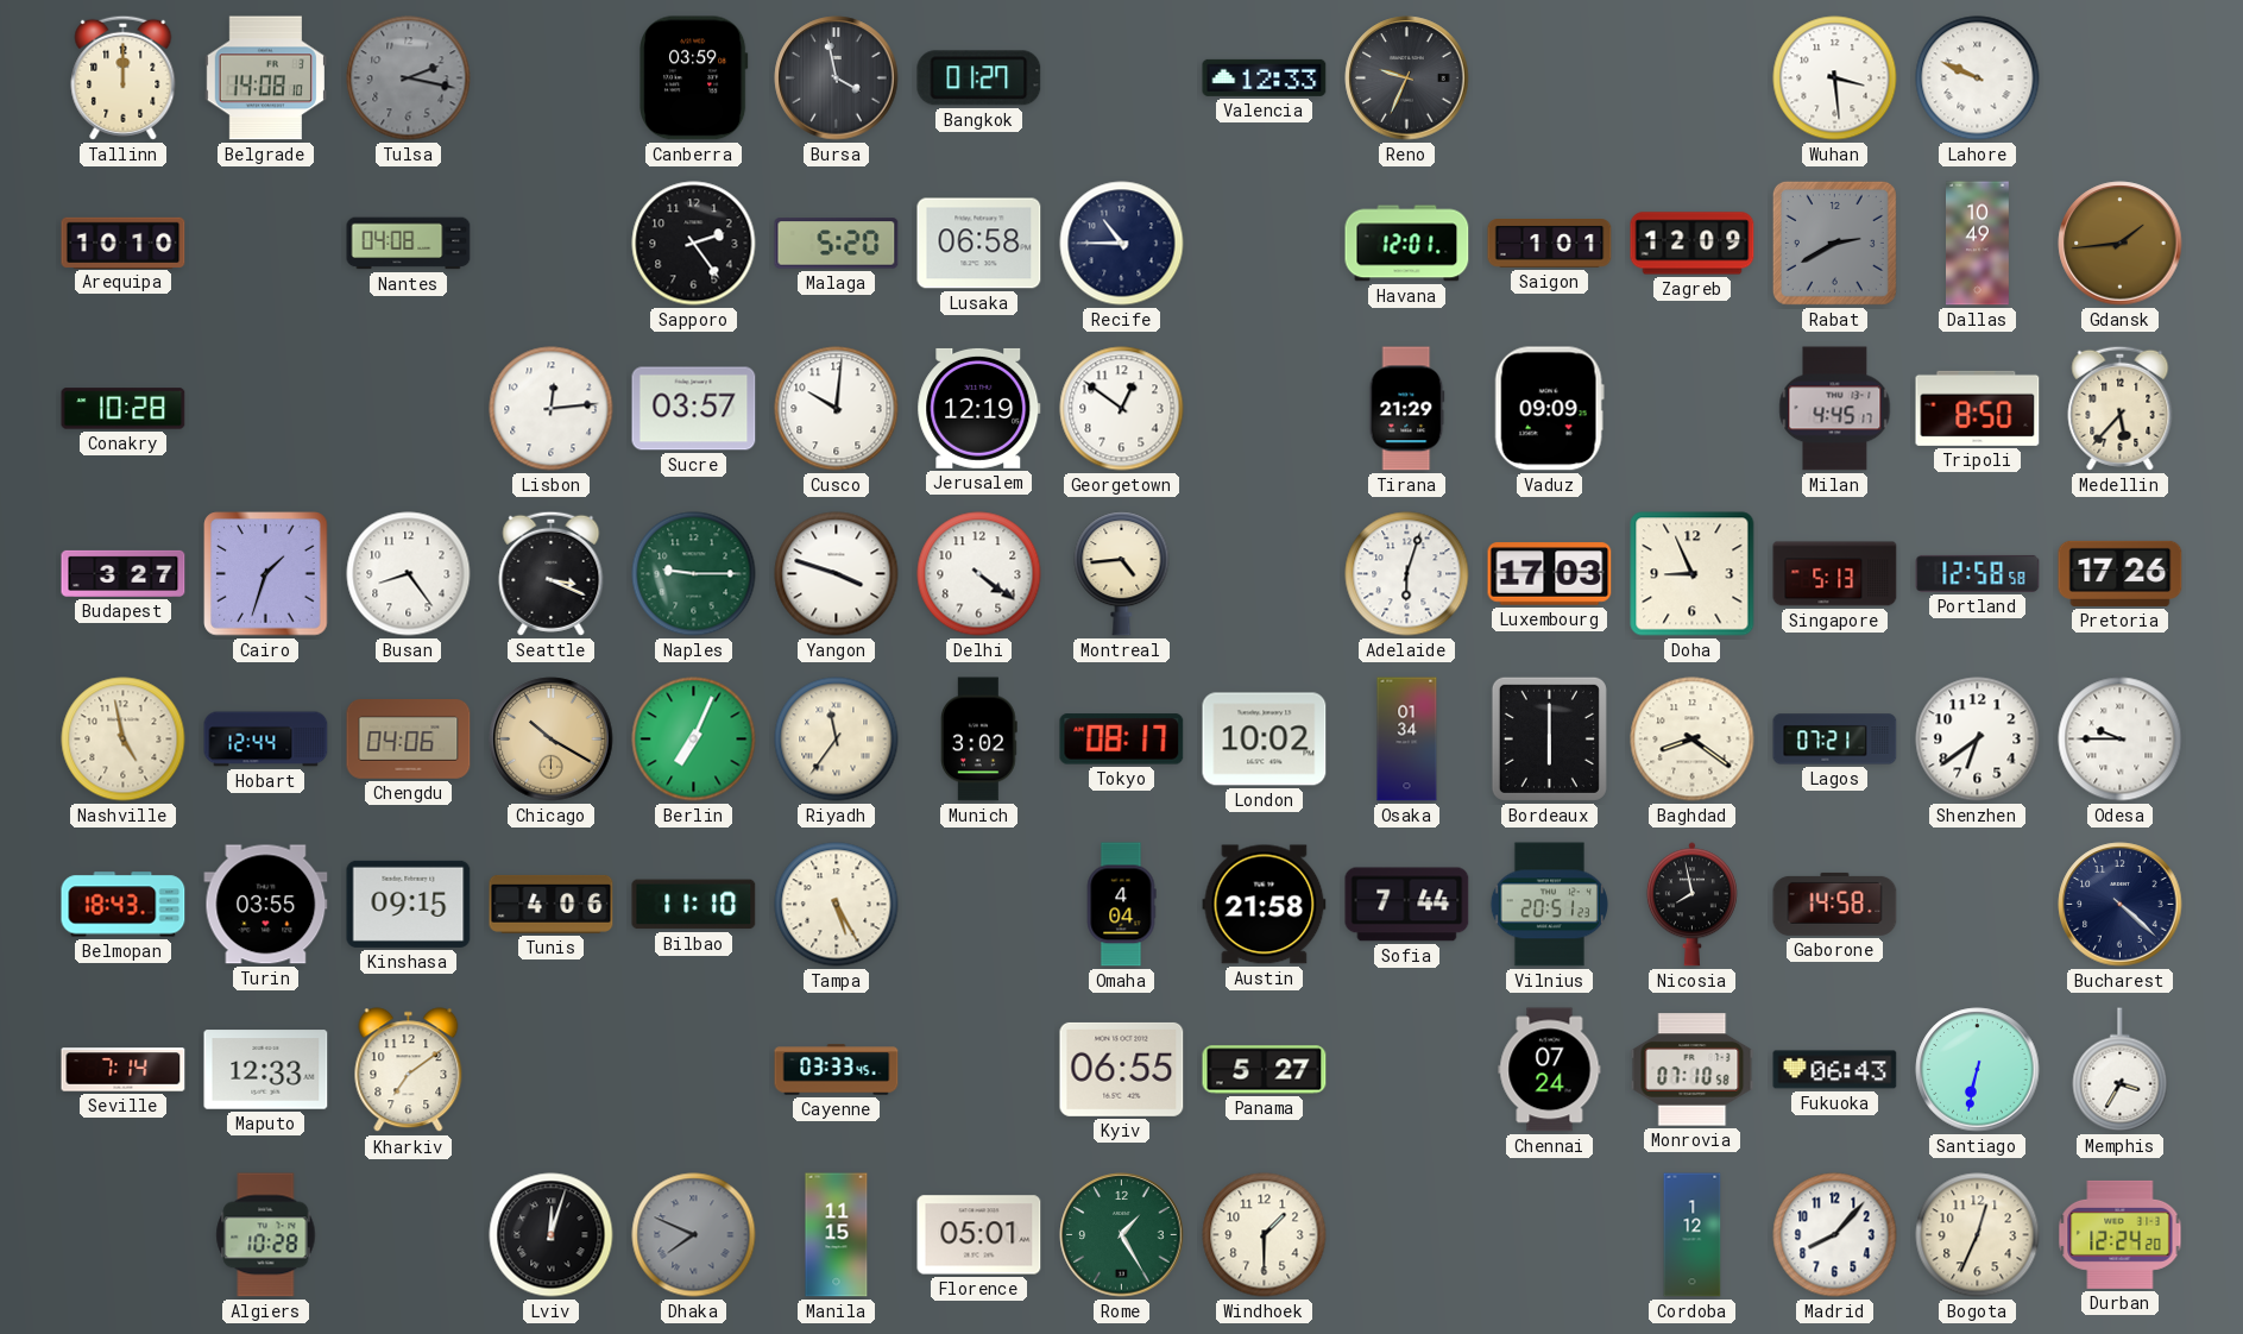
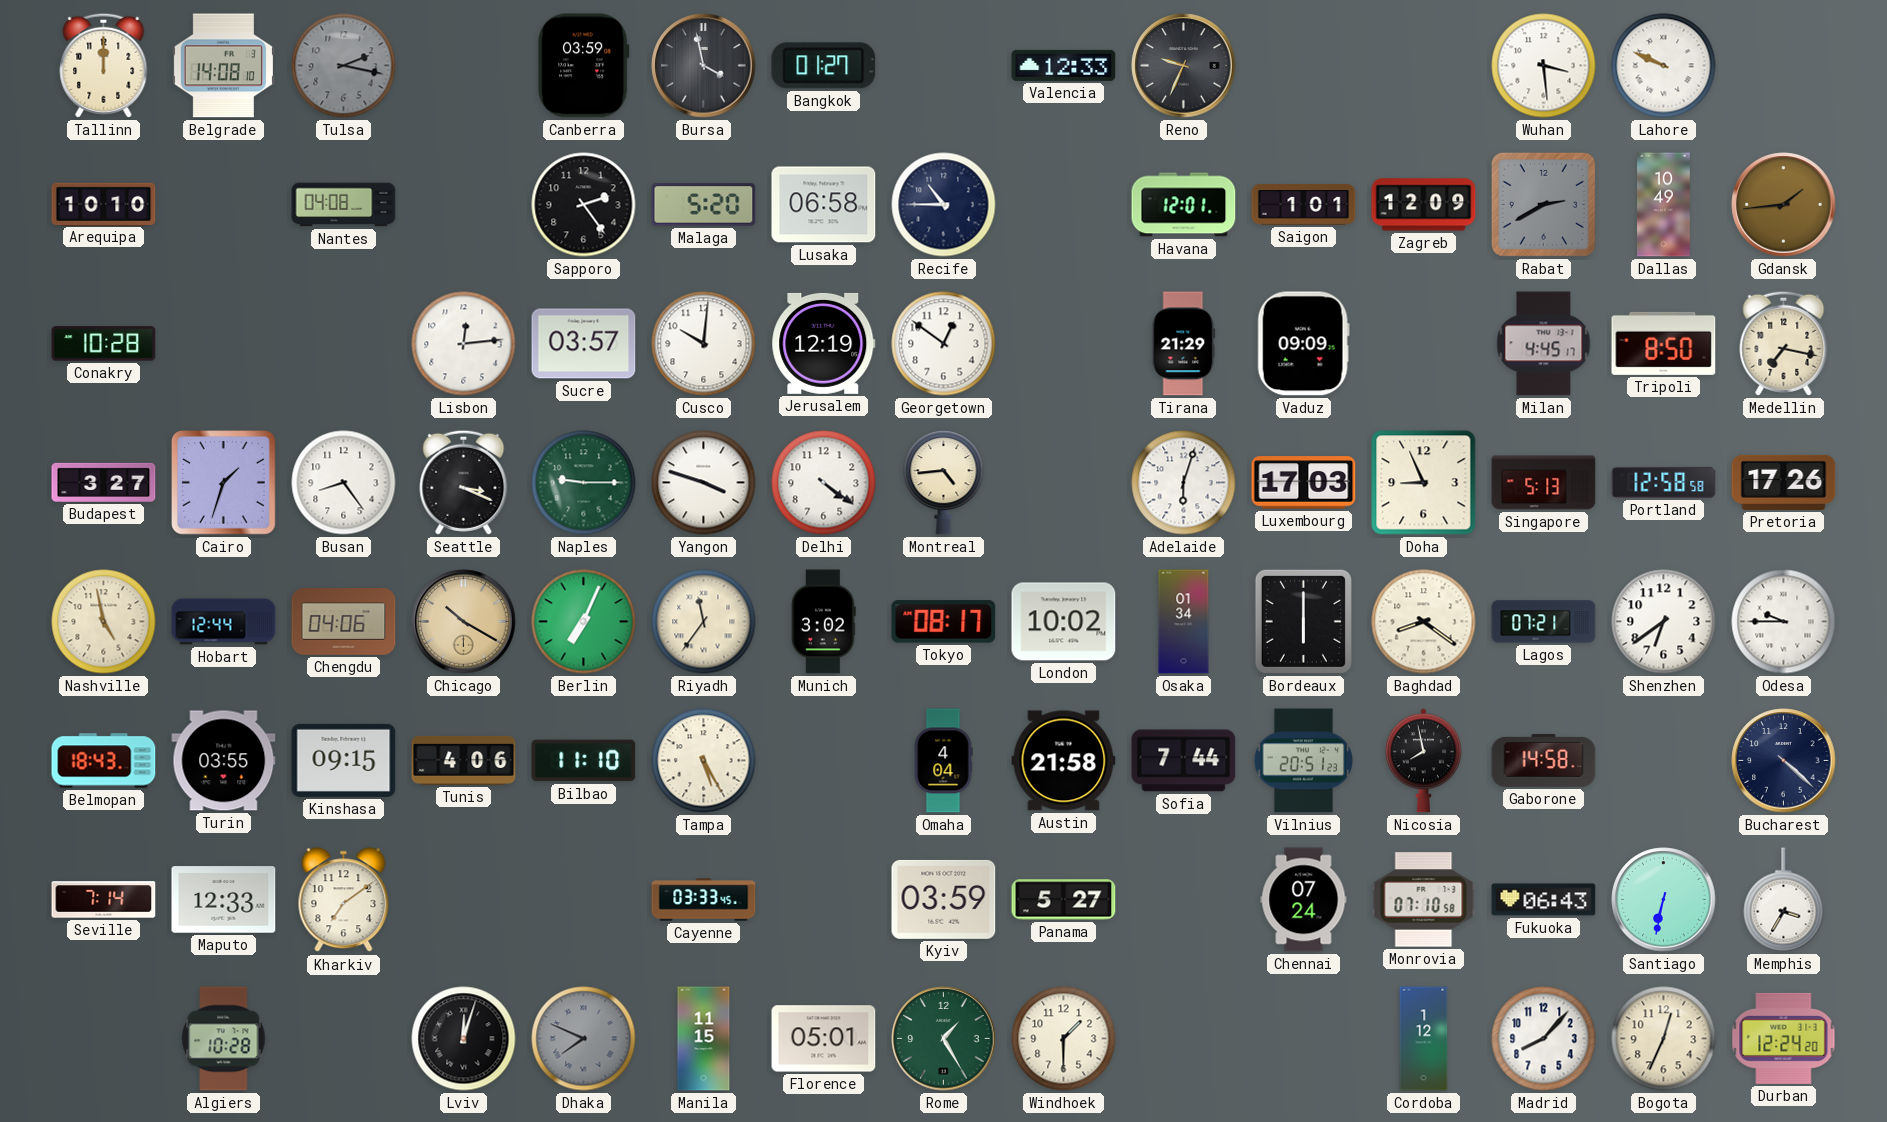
Medellin: 5:37 -> 7:17
Kyiv: 06:55 -> 03:59
